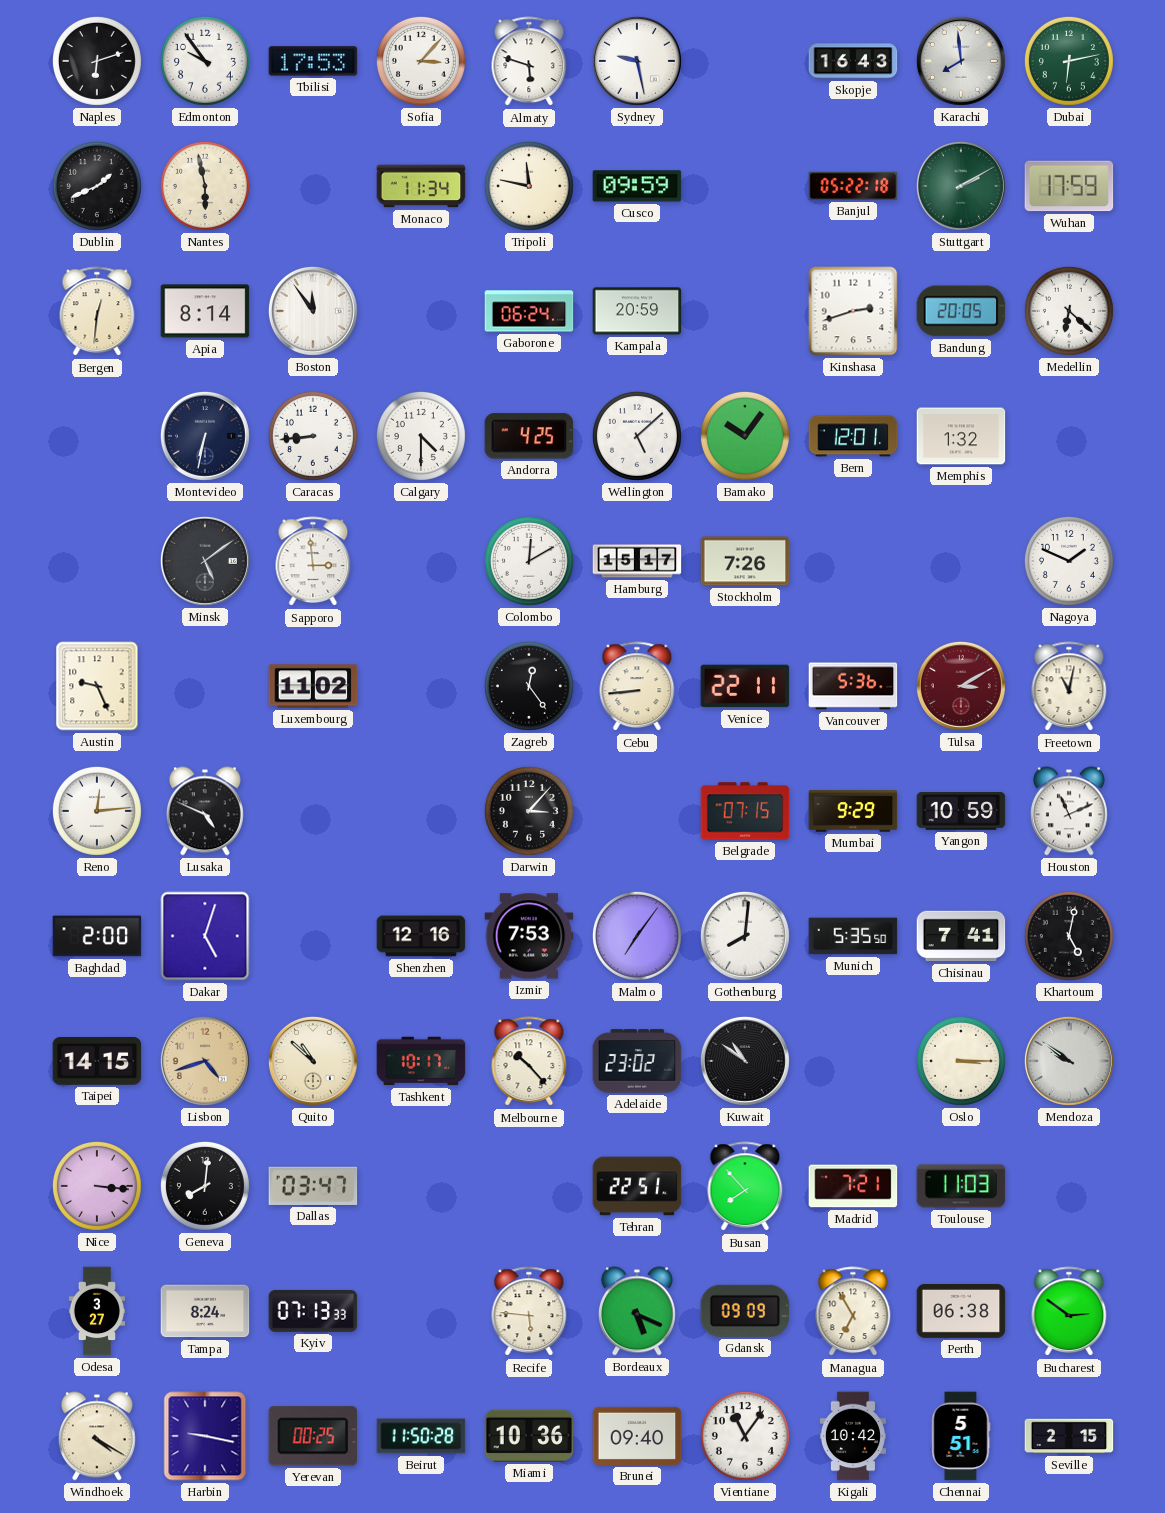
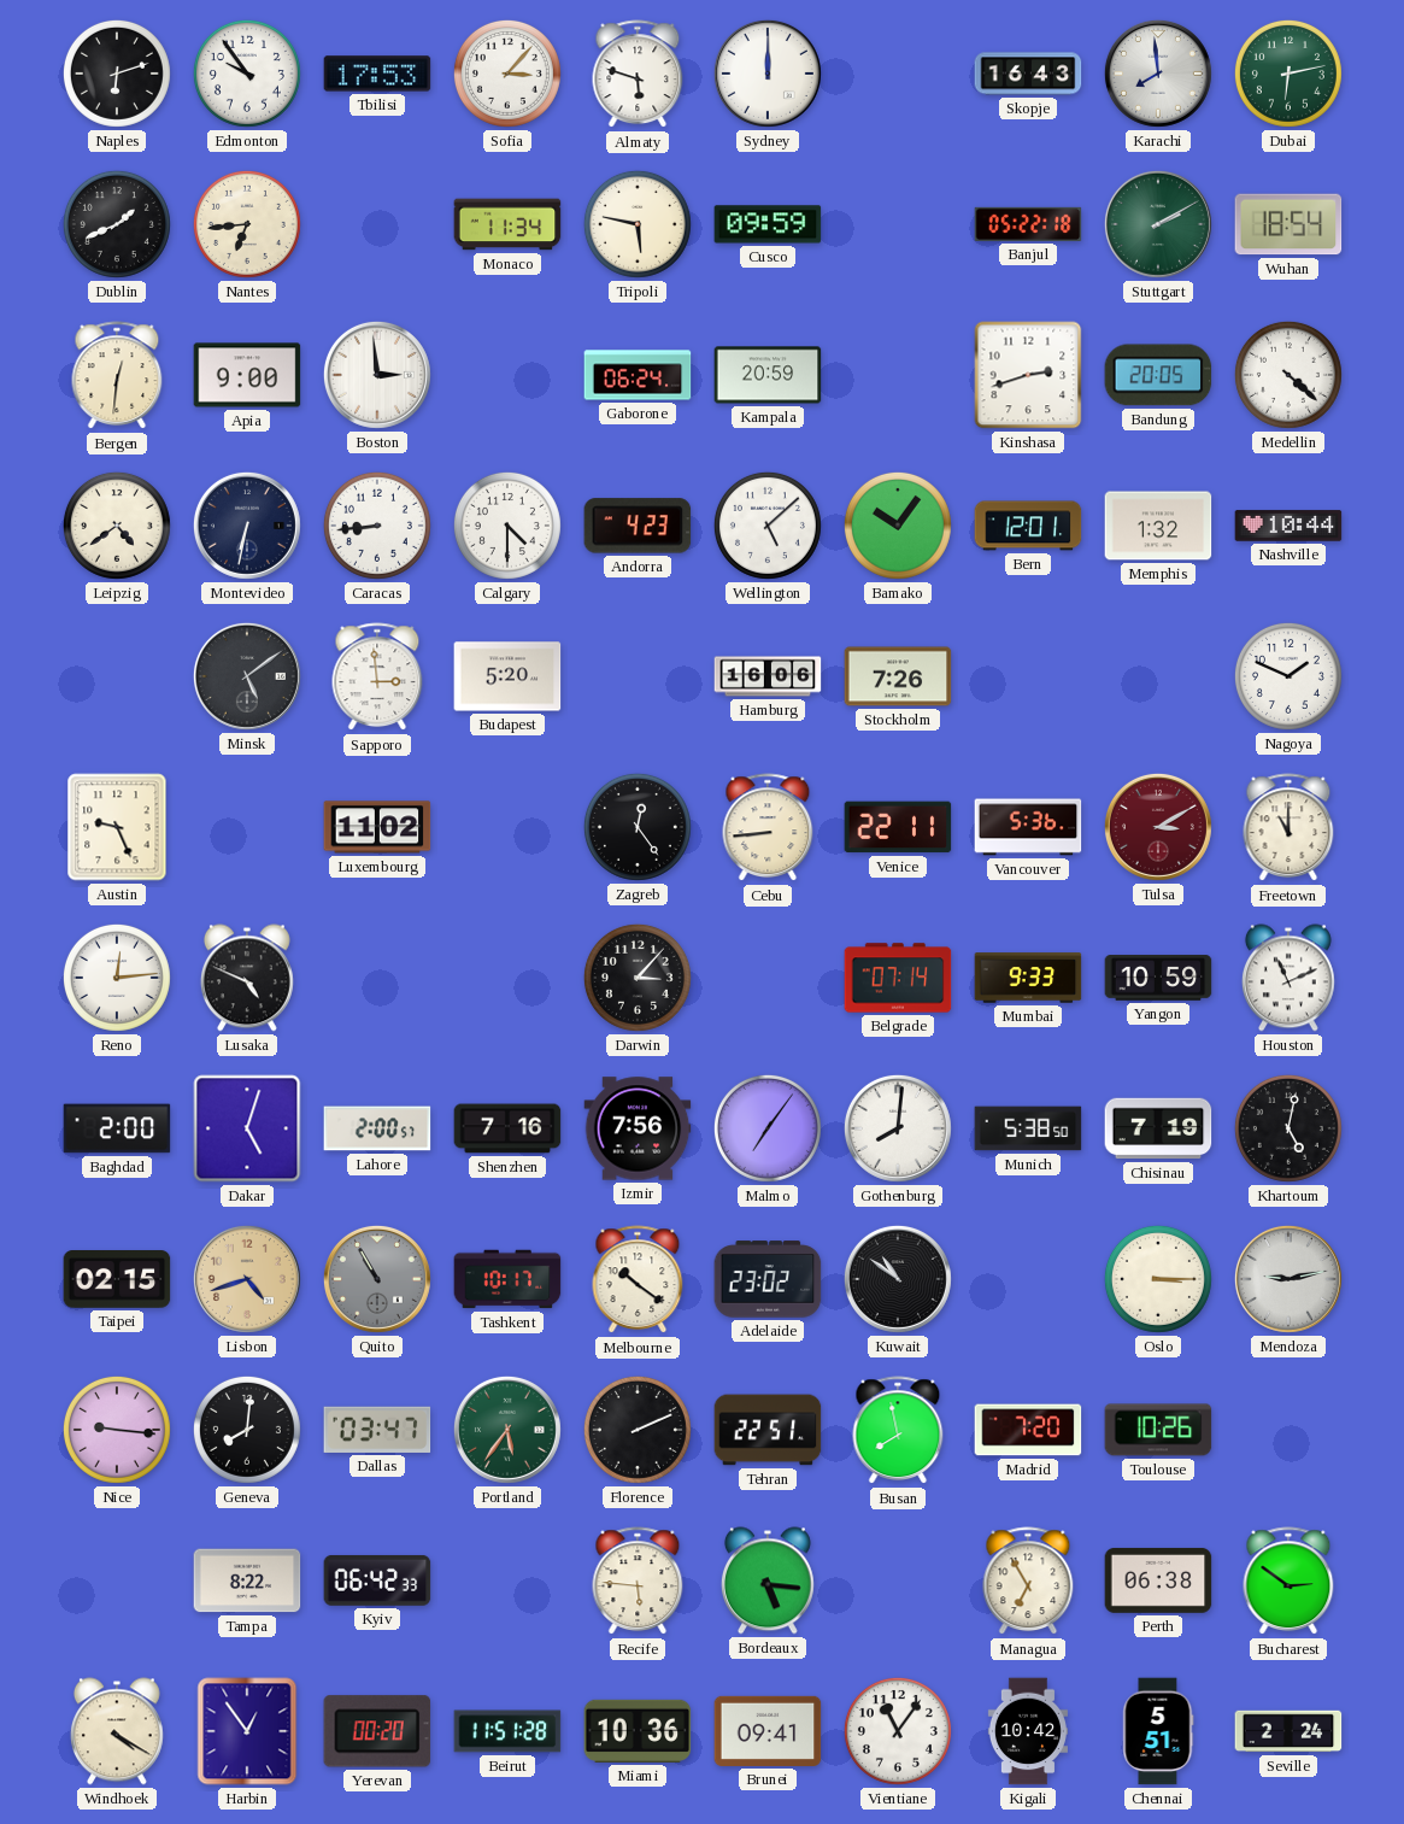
Sydney: 9:28 -> 12:00
Nantes: 5:58 -> 6:44
Tripoli: 11:47 -> 5:47
Wuhan: 17:59 -> 18:54
Apia: 8:14 -> 9:00
Boston: 11:54 -> 2:59
Medellin: 6:22 -> 4:22
Leipzig: none -> 4:39
Andorra: 4:25 -> 4:23
Nashville: none -> 10:44
Budapest: none -> 5:20
Colombo: 12:10 -> none
Hamburg: 15:17 -> 16:06
Freetown: 11:02 -> 11:00
Belgrade: 07:15 -> 07:14
Mumbai: 9:29 -> 9:33
Lahore: none -> 2:00
Shenzhen: 12:16 -> 7:16
Izmir: 7:53 -> 7:56
Munich: 5:35 -> 5:38
Chisinau: 7:41 -> 7:19
Taipei: 14:15 -> 02:15
Quito: 10:52 -> 10:55
Quito dial: cream -> grey
Melbourne: 10:23 -> 10:21
Mendoza: 9:51 -> 9:13
Nice: 3:16 -> 9:16
Portland: none -> 5:36
Florence: none -> 2:11
Busan: 7:53 -> 7:58
Madrid: 7:21 -> 7:20
Toulouse: 11:03 -> 10:26
Odesa: 3:27 -> none
Tampa: 8:24 -> 8:22
Kyiv: 07:13 -> 06:42
Bordeaux: 5:19 -> 5:16
Gdansk: 09:09 -> none
Harbin: 9:17 -> 12:54
Yerevan: 00:25 -> 00:20
Beirut: 11:50 -> 11:51
Brunei: 09:40 -> 09:41
Seville: 2:15 -> 2:24
